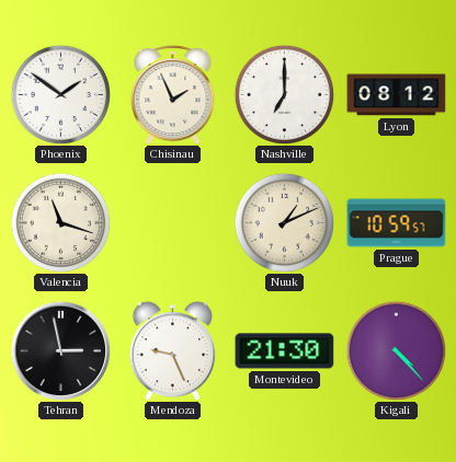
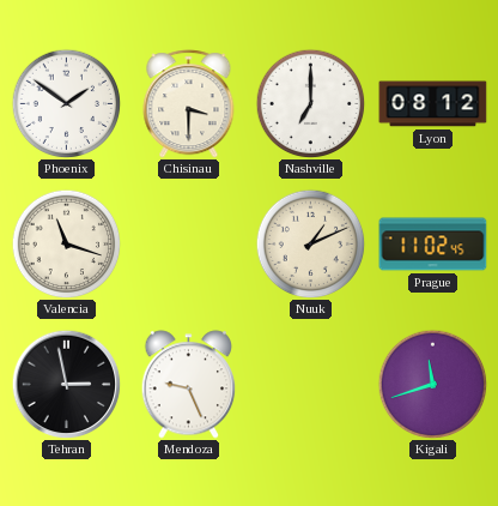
Chisinau: 1:56 -> 3:30
Prague: 10:59 -> 11:02
Montevideo: 21:30 -> none
Kigali: 4:23 -> 11:42
